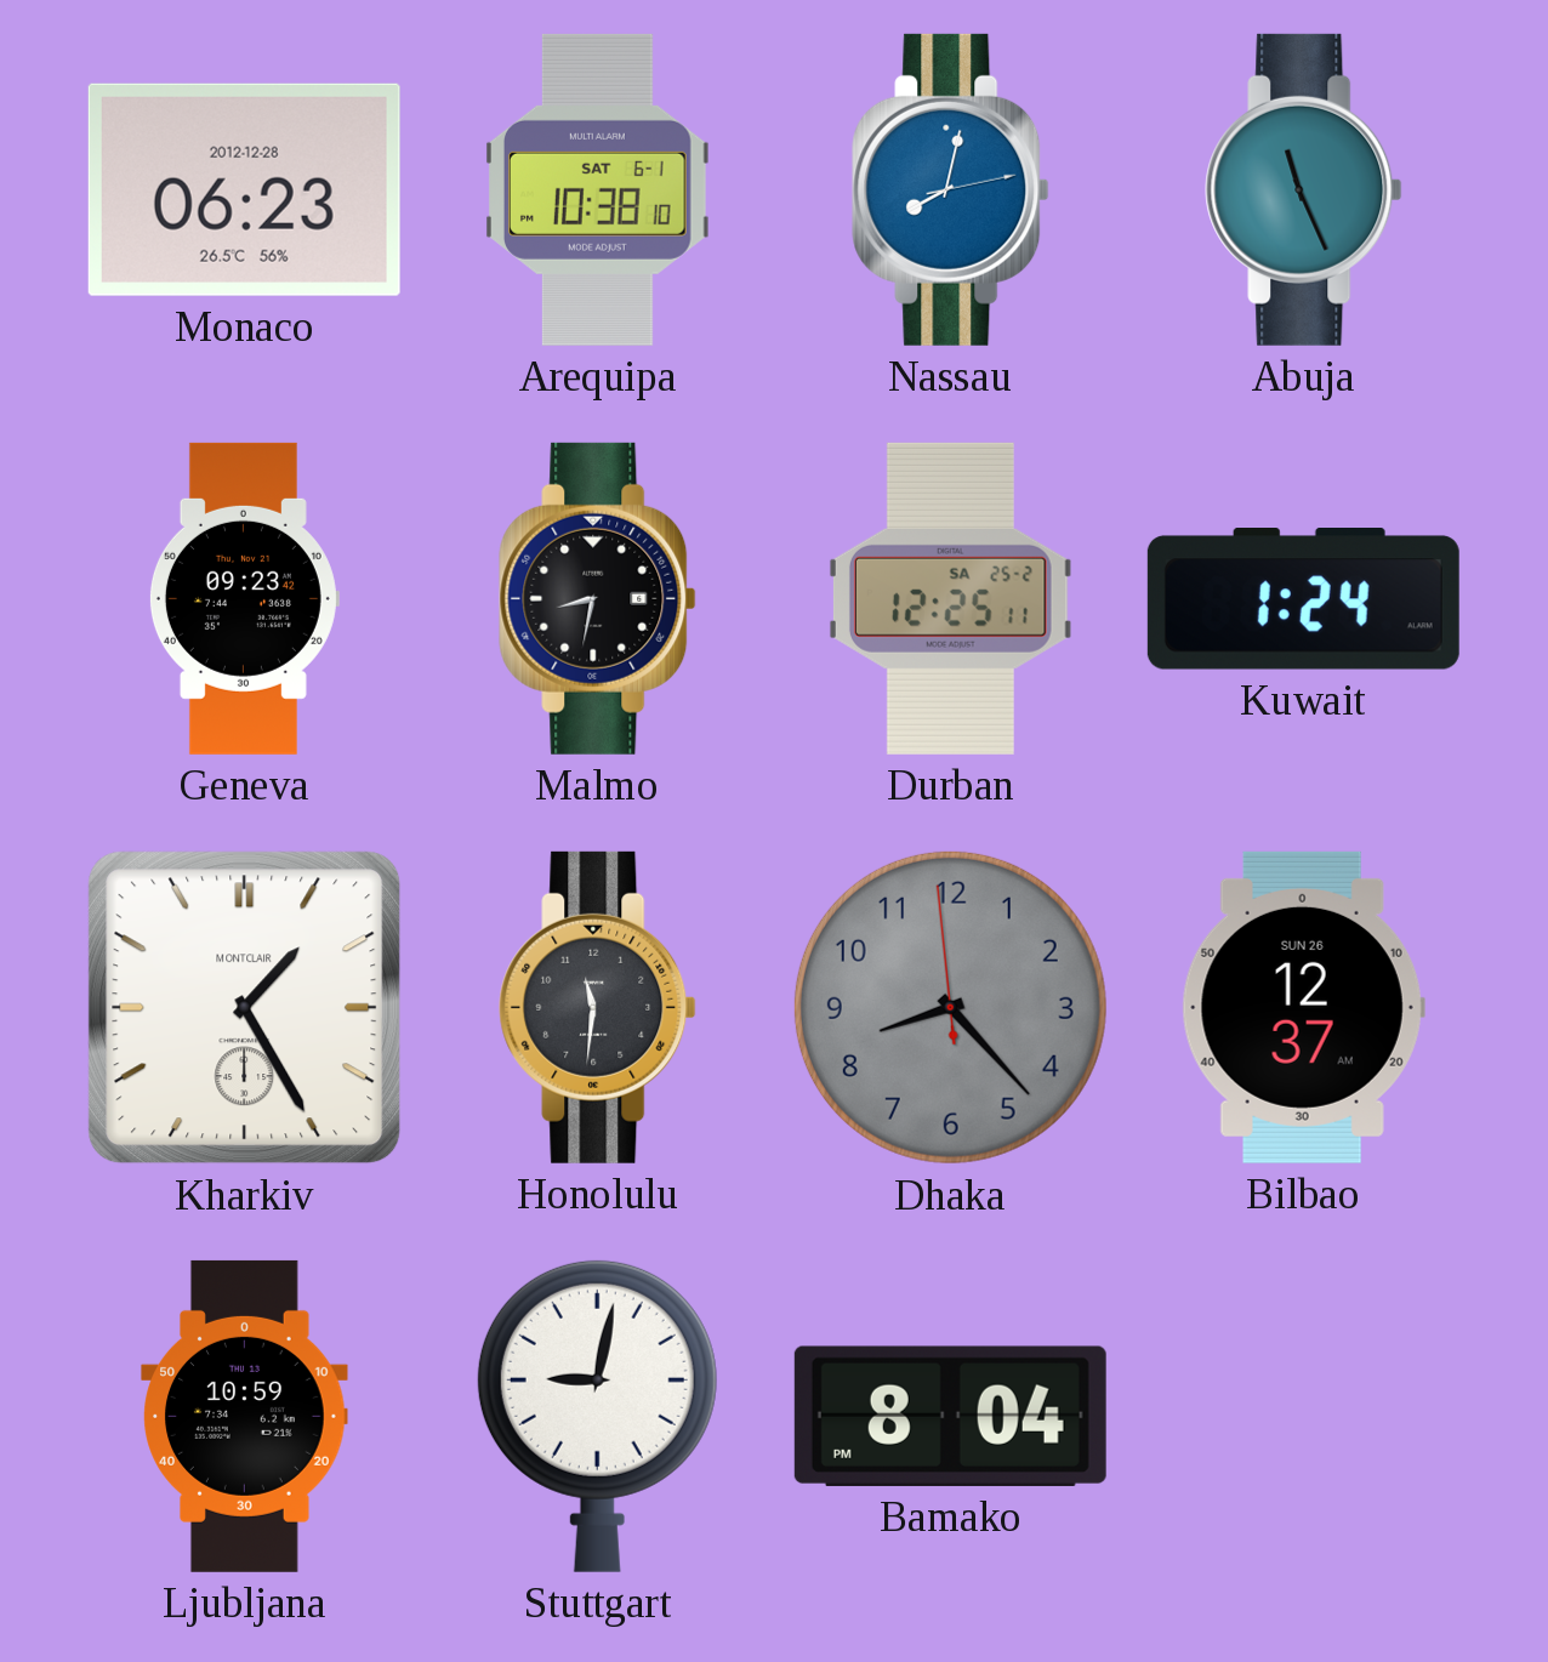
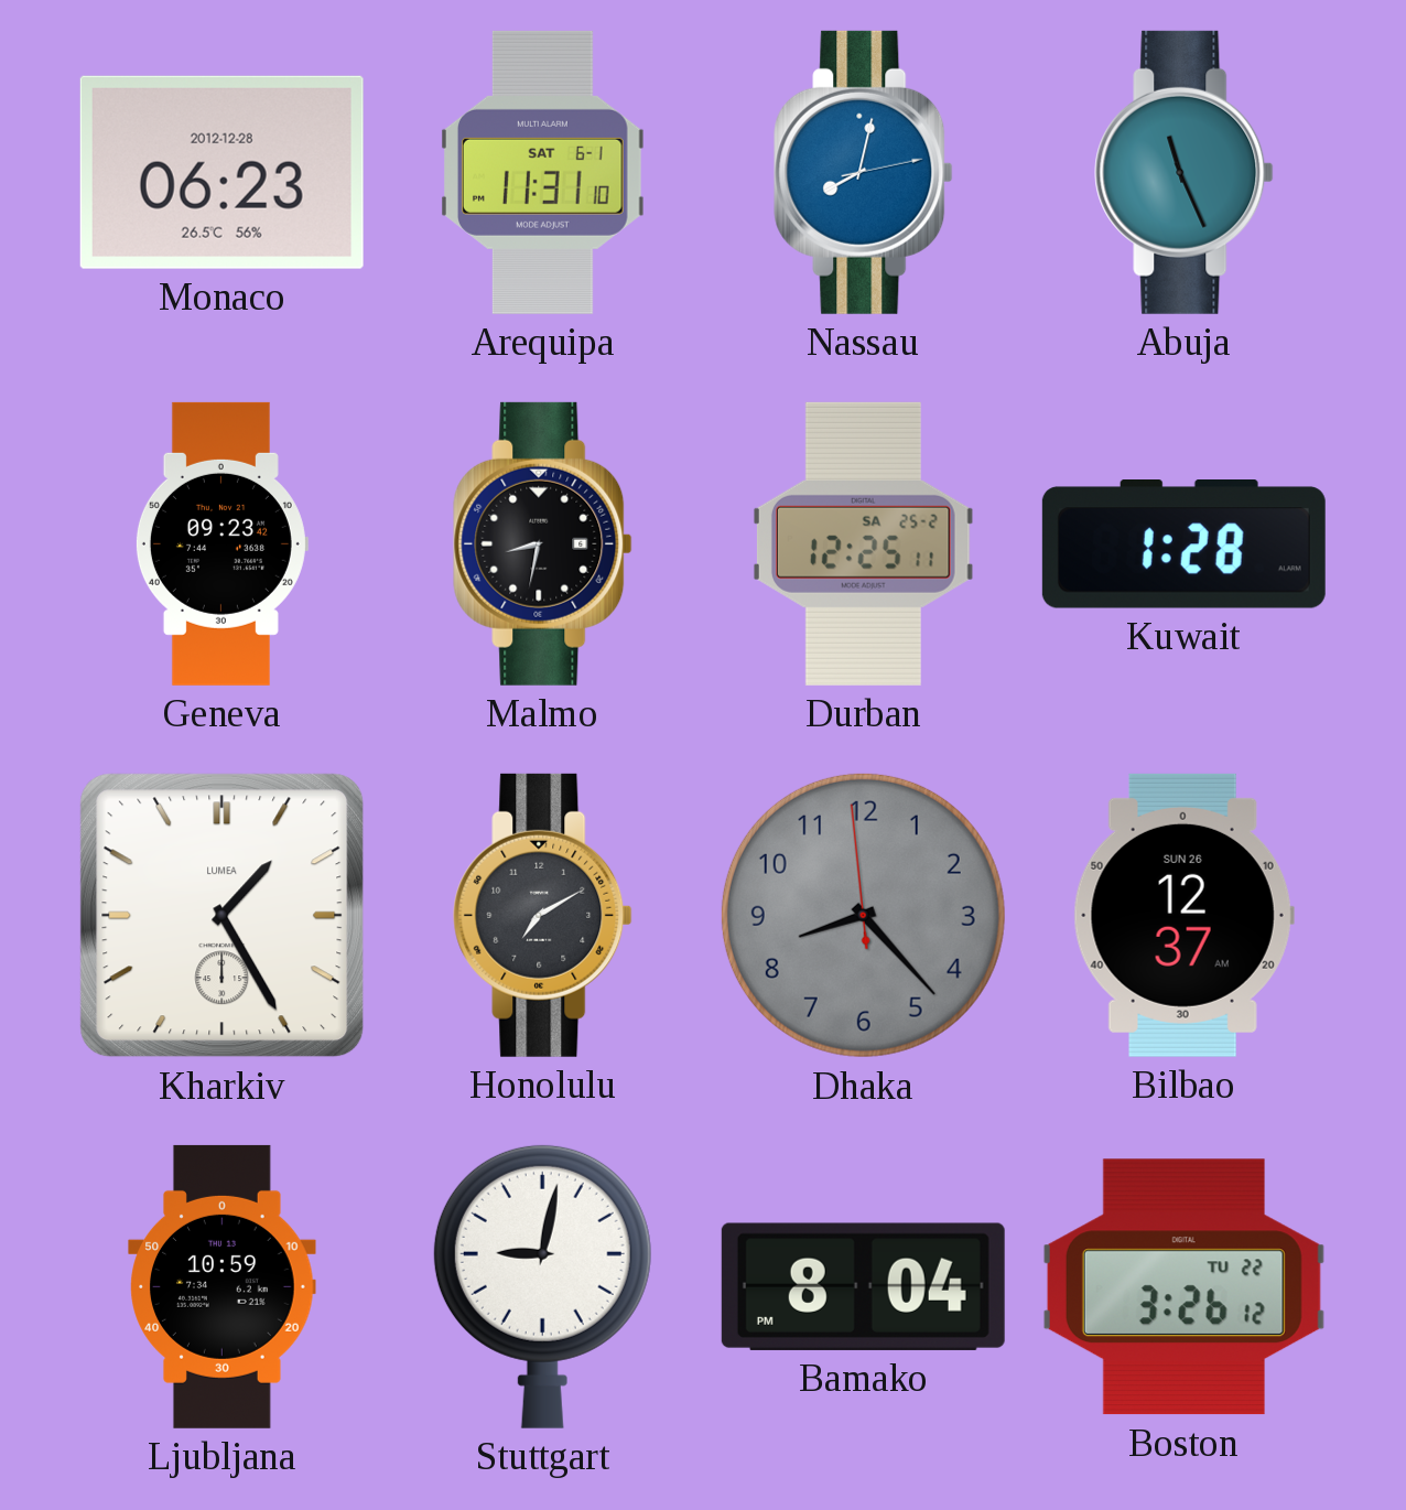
Arequipa: 10:38 -> 11:31
Kuwait: 1:24 -> 1:28
Kharkiv brand: MONTCLAIR -> LUMEA
Honolulu: 11:31 -> 7:10
Boston: none -> 3:26
